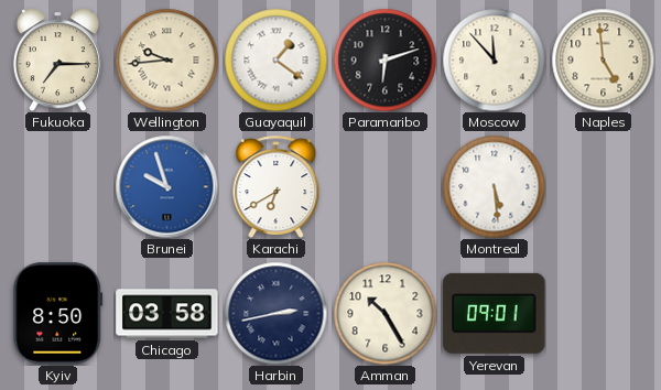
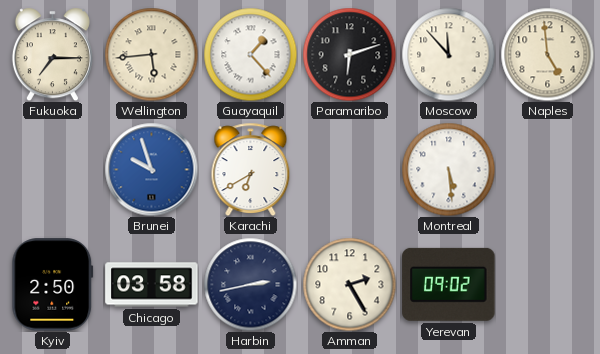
Wellington: 9:44 -> 5:44
Guayaquil: 1:21 -> 1:23
Kyiv: 8:50 -> 2:50
Amman: 10:25 -> 2:25
Yerevan: 09:01 -> 09:02
